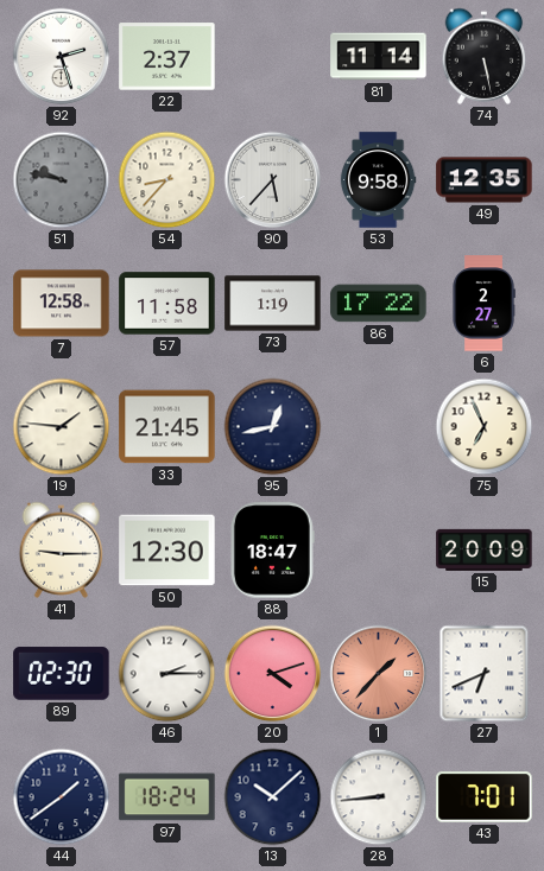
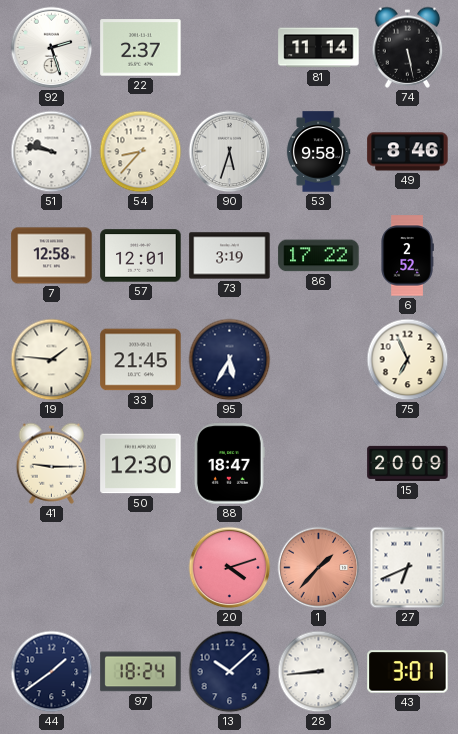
51 dial: grey -> white
90: 5:37 -> 5:33
49: 12:35 -> 8:46
57: 11:58 -> 12:01
73: 1:19 -> 3:19
6: 2:27 -> 2:52
95: 12:43 -> 5:35
89: 02:30 -> none
46: 2:15 -> none
43: 7:01 -> 3:01
